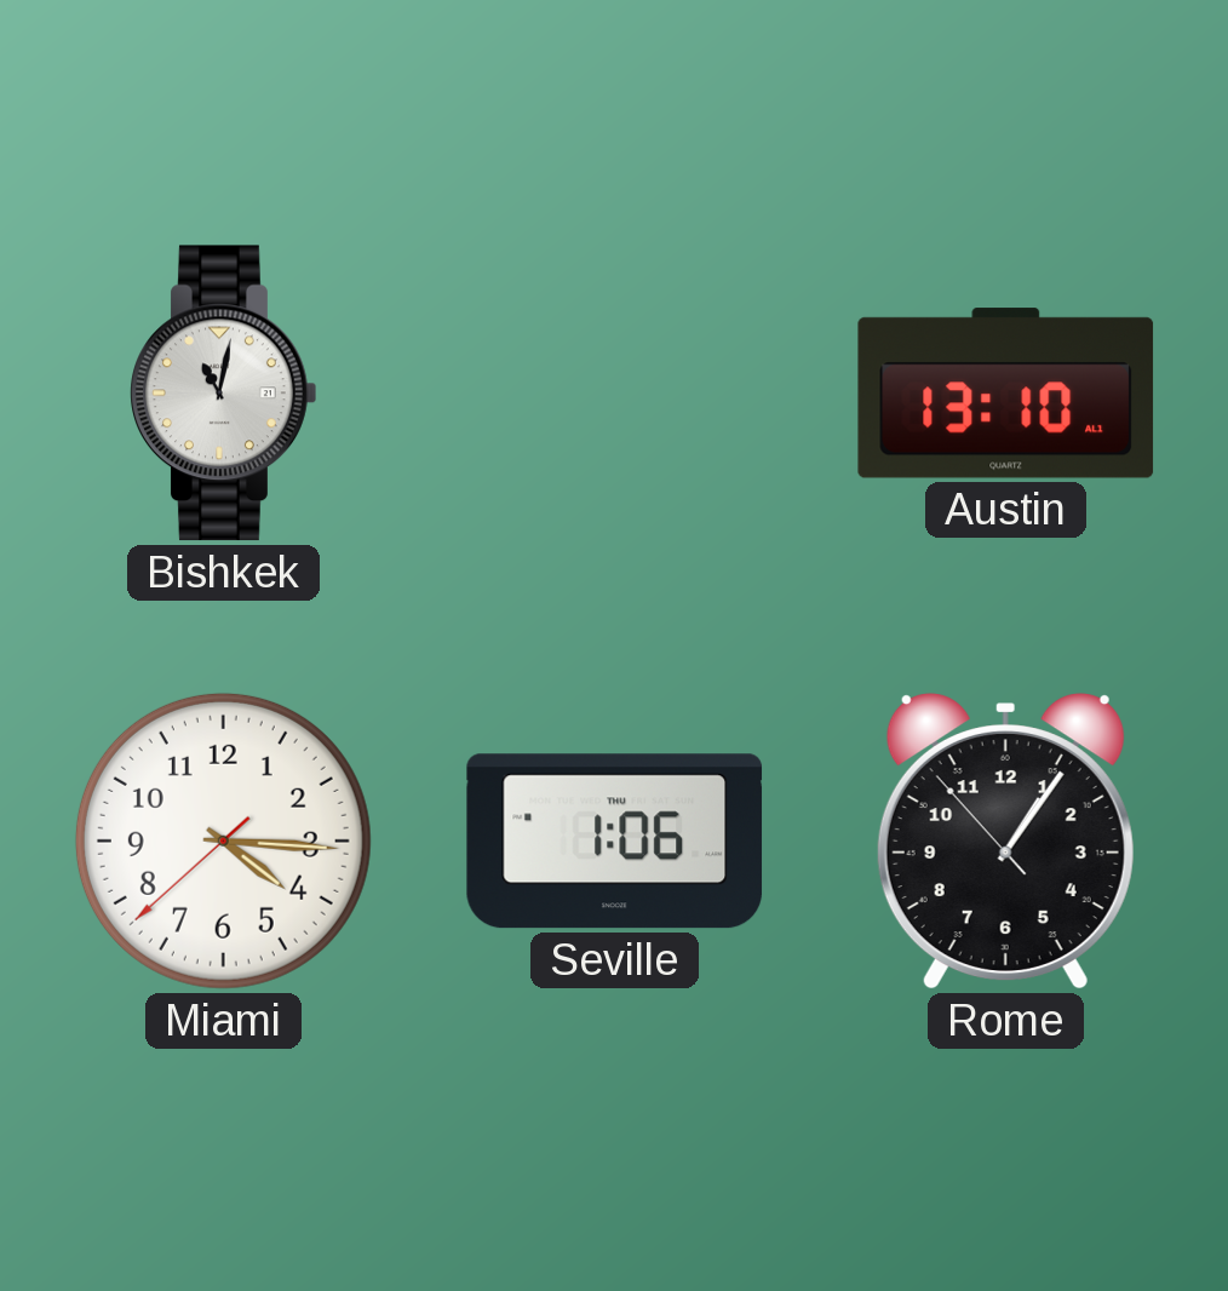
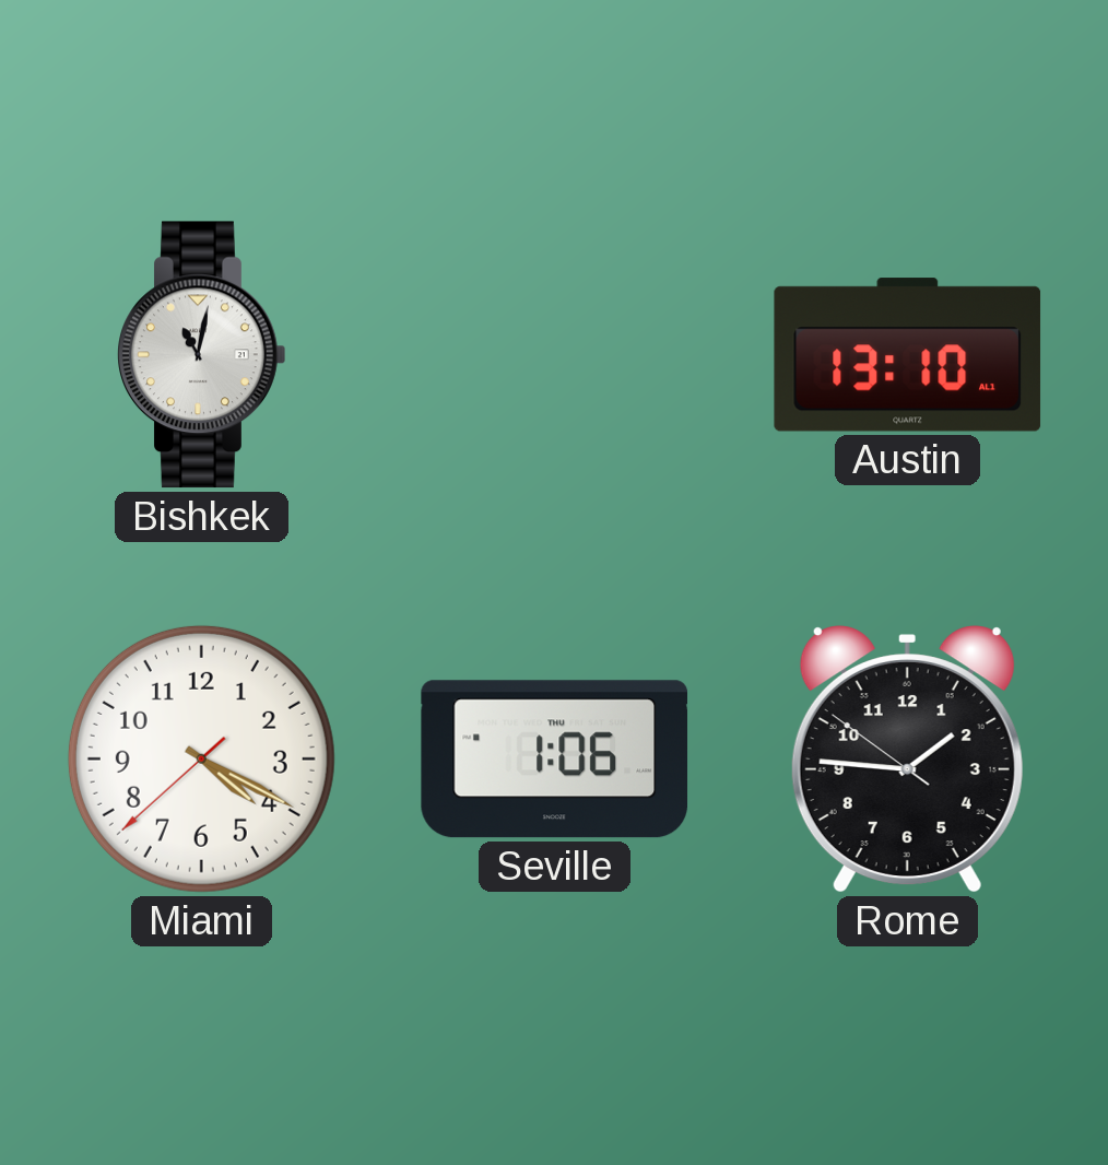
Miami: 4:15 -> 4:19
Rome: 1:05 -> 1:45
